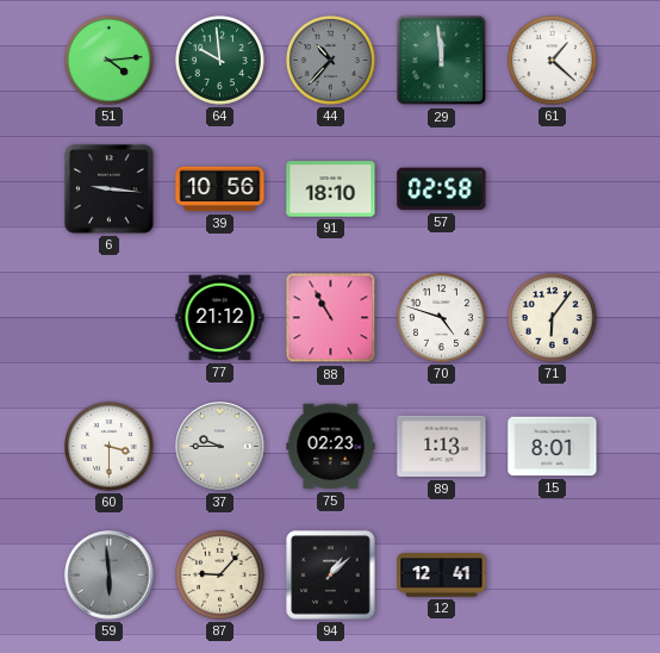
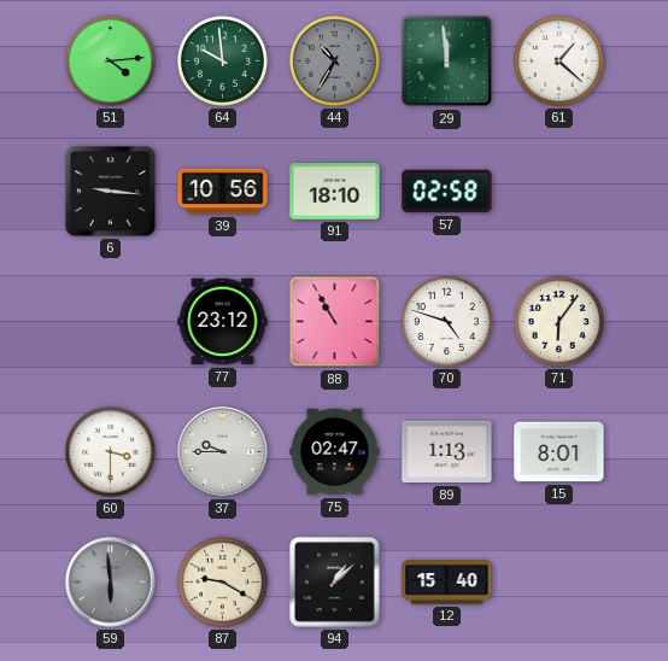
44: 10:37 -> 10:35
77: 21:12 -> 23:12
75: 02:23 -> 02:47
87: 9:07 -> 9:20
12: 12:41 -> 15:40
